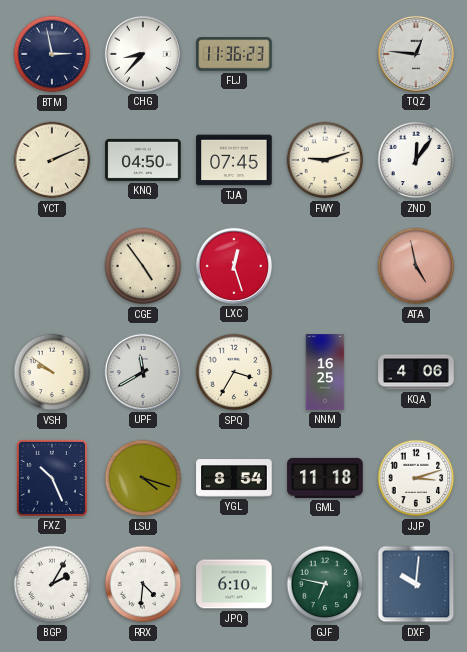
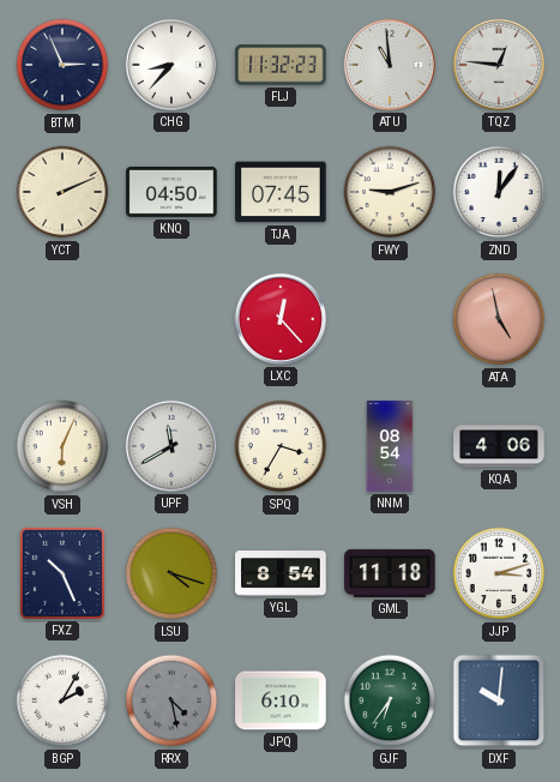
BTM: 2:58 -> 2:56
FLJ: 11:36 -> 11:32
ATU: none -> 10:59
CGE: 4:54 -> none
LXC: 12:27 -> 12:23
VSH: 9:51 -> 6:04
NNM: 16:25 -> 08:54
RRX: 4:31 -> 4:28
RRX dial: white -> grey
GJF: 6:47 -> 6:36
